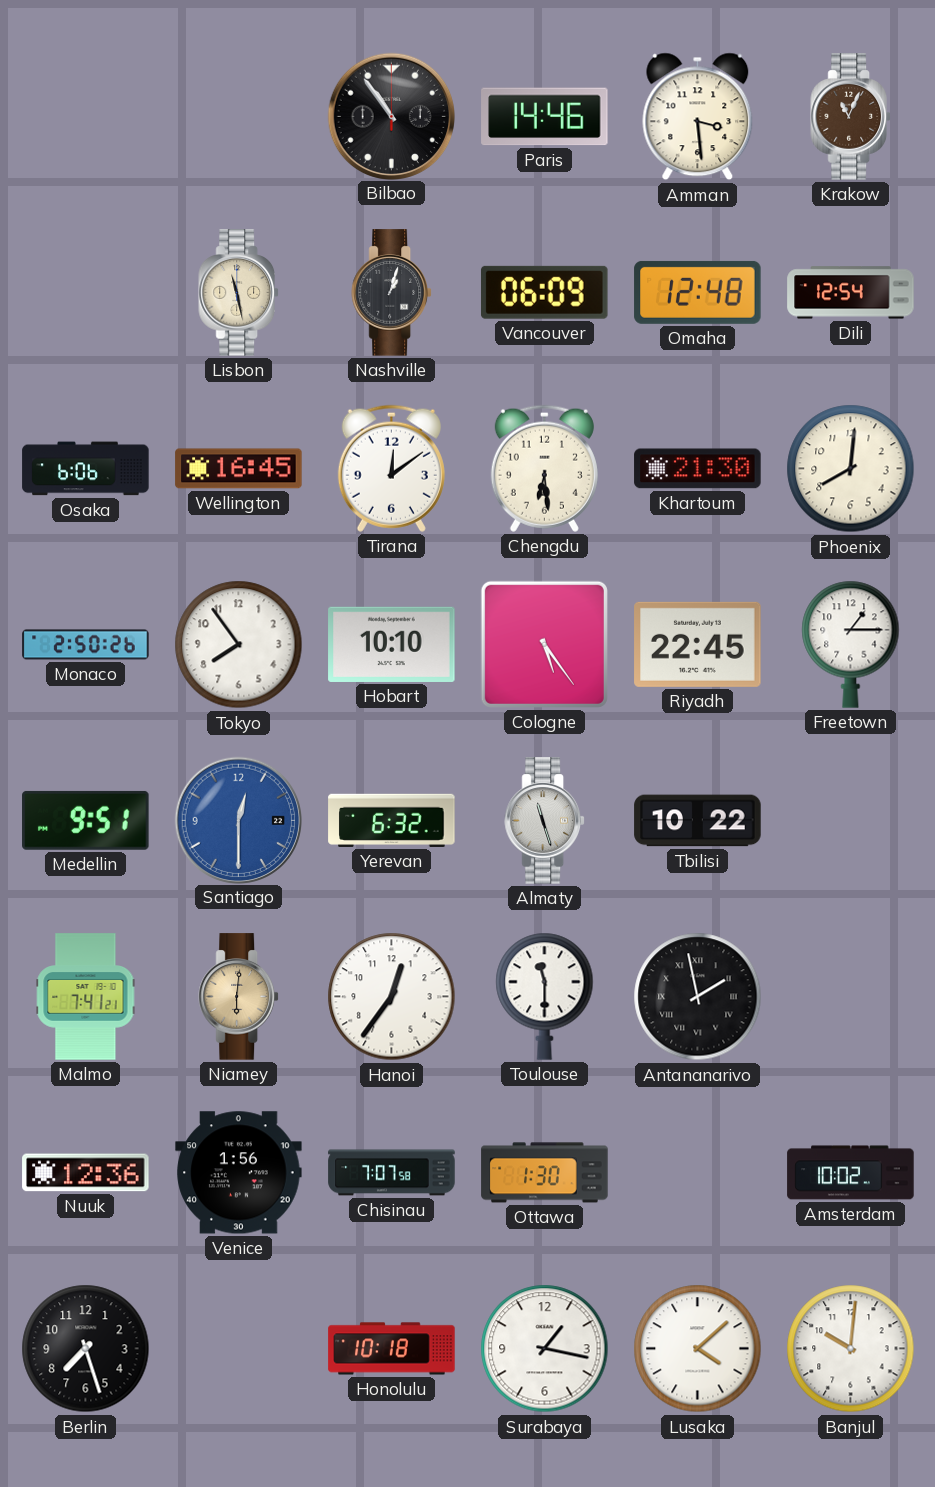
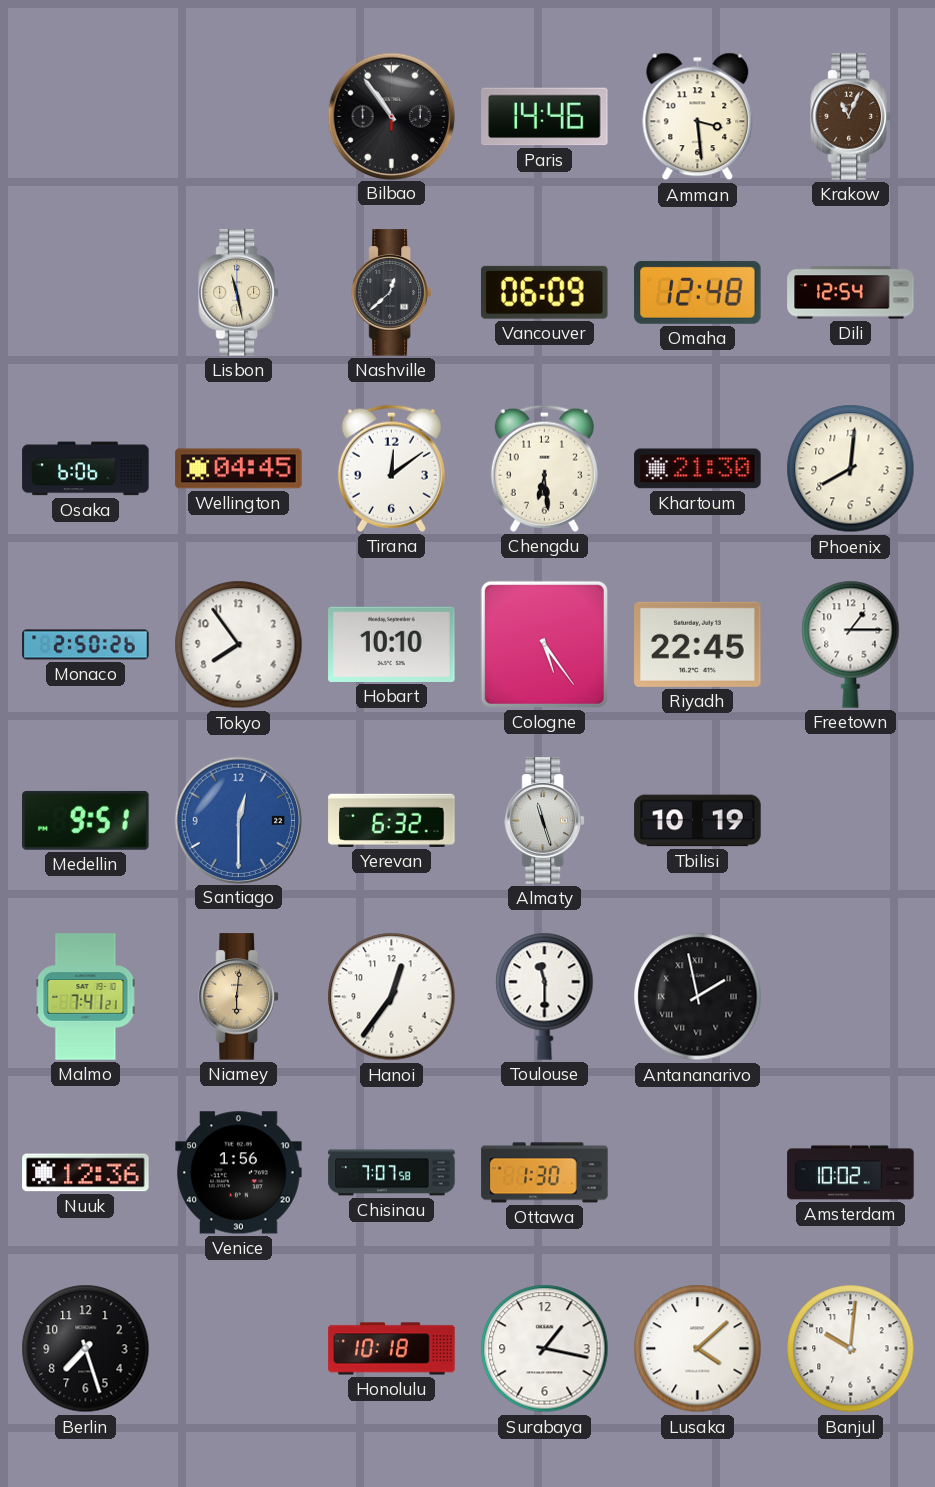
Nashville: 1:03 -> 12:38
Wellington: 16:45 -> 04:45
Tbilisi: 10:22 -> 10:19
